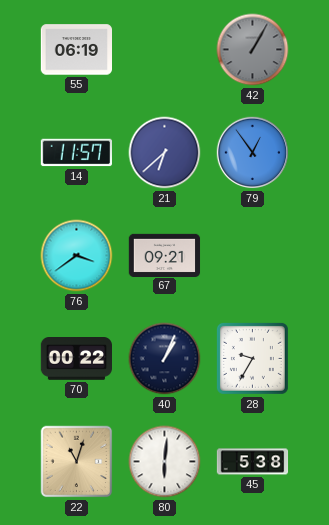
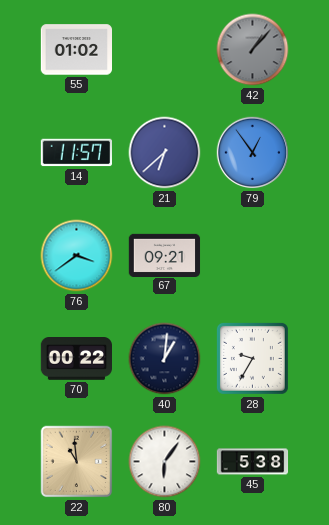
55: 06:19 -> 01:02
42: 1:05 -> 1:07
40: 1:04 -> 1:01
22: 11:03 -> 10:59
80: 6:01 -> 6:06
